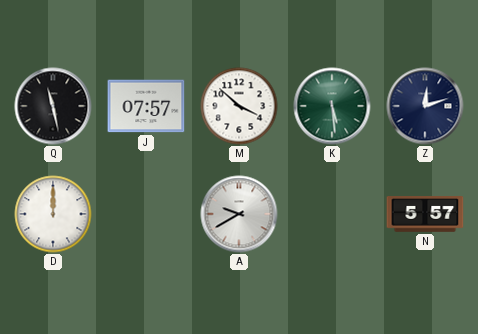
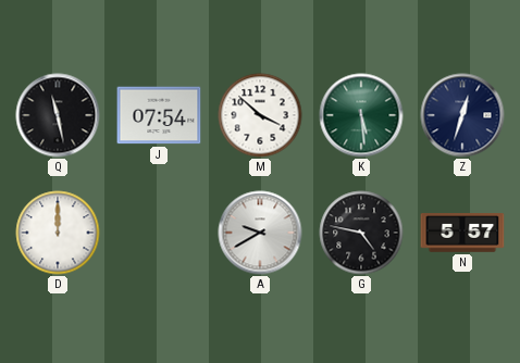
J: 07:57 -> 07:54
Z: 12:12 -> 12:33
G: none -> 4:47
